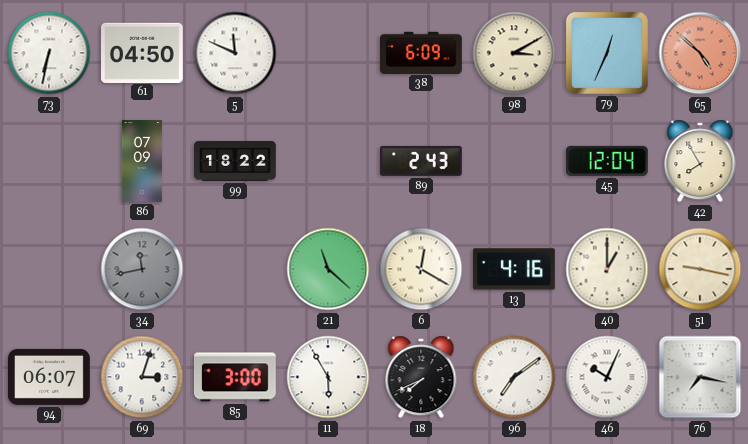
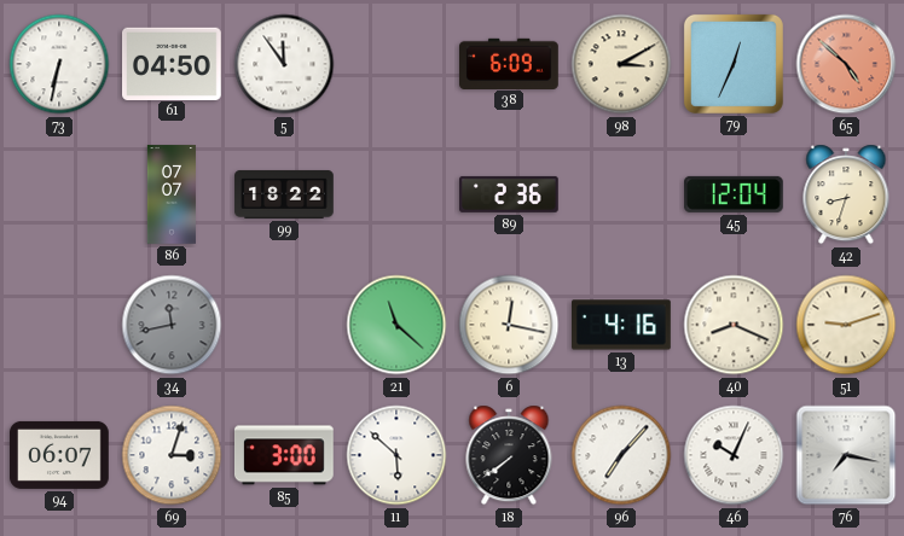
5: 11:49 -> 11:54
86: 07:09 -> 07:07
89: 2:43 -> 2:36
42: 7:55 -> 8:33
6: 12:20 -> 12:17
40: 1:00 -> 8:19
51: 9:17 -> 9:12
11: 5:55 -> 5:52
18: 7:41 -> 7:39
96: 7:09 -> 7:07
